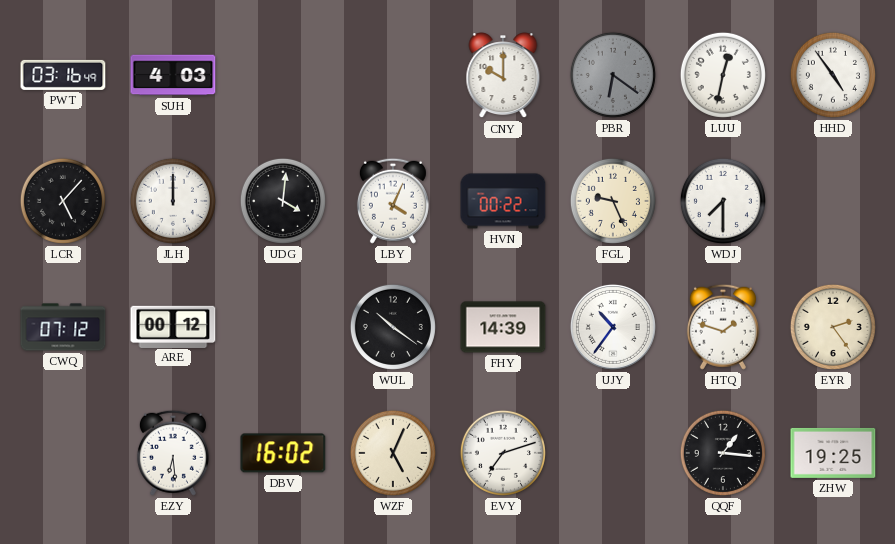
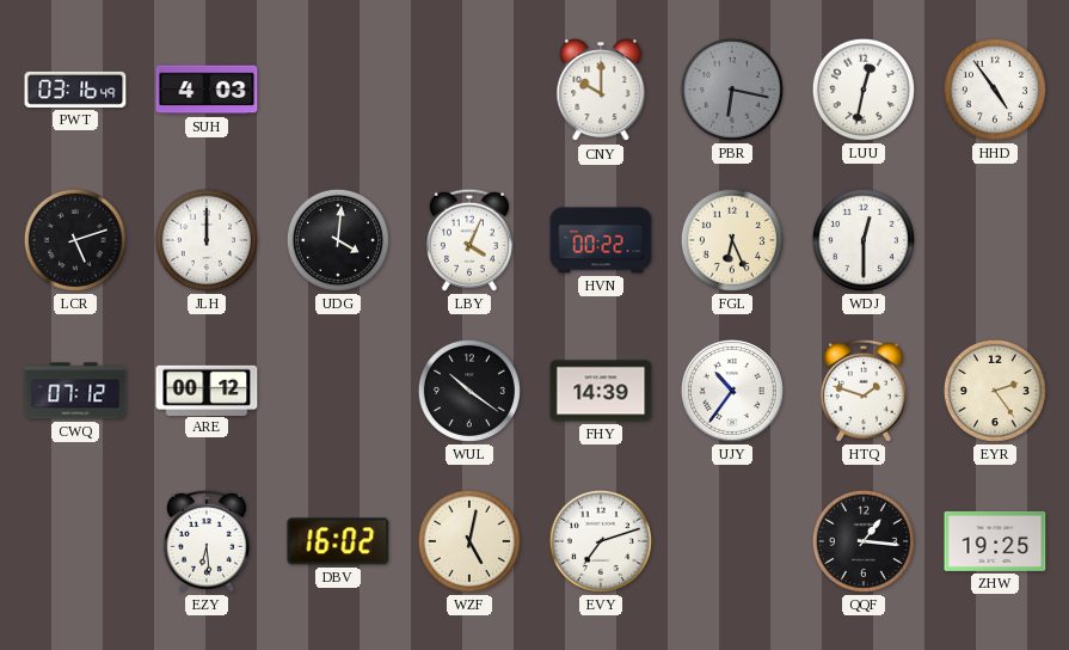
PBR: 6:21 -> 6:17
LCR: 5:07 -> 5:12
FGL: 9:26 -> 6:26
WDJ: 7:30 -> 12:30
WZF: 5:04 -> 5:02
